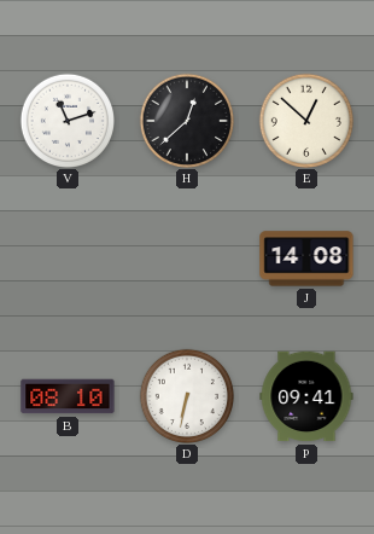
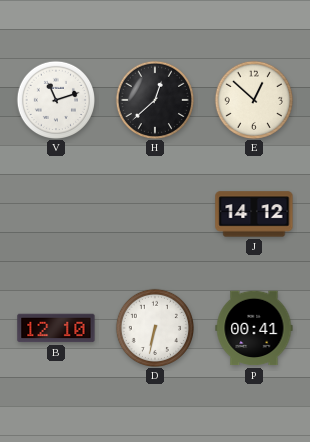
J: 14:08 -> 14:12
B: 08:10 -> 12:10
P: 09:41 -> 00:41
